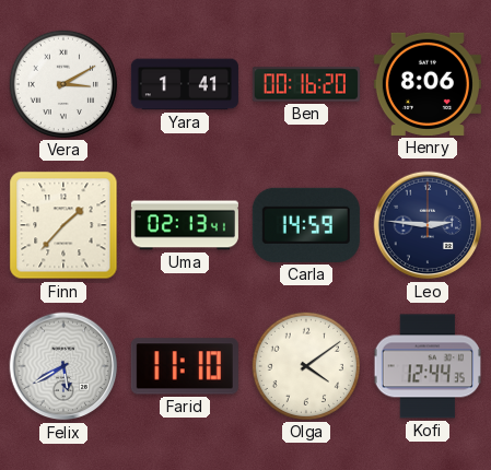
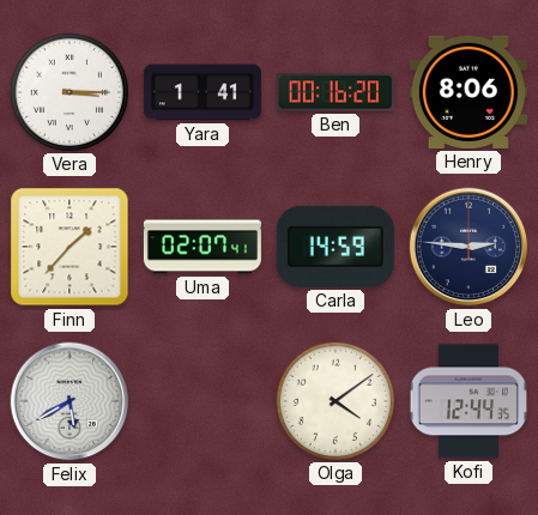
Vera: 3:10 -> 3:15
Uma: 02:13 -> 02:07
Farid: 11:10 -> none
